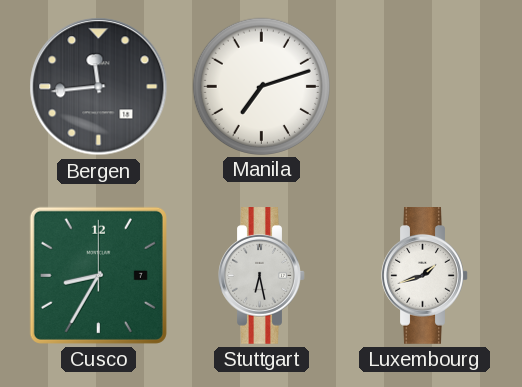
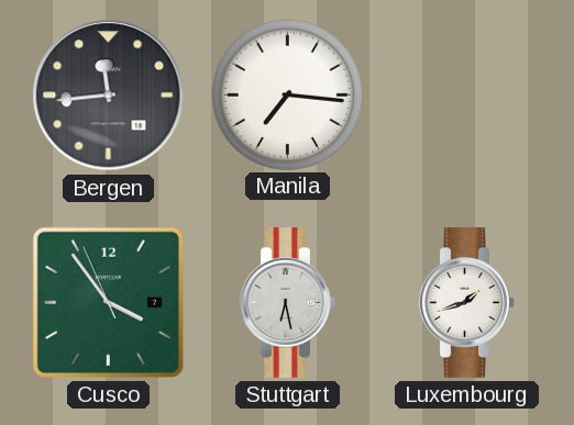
Manila: 7:12 -> 7:16
Cusco: 8:35 -> 3:53
